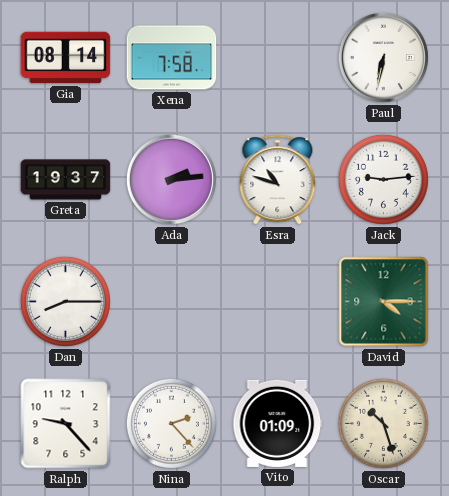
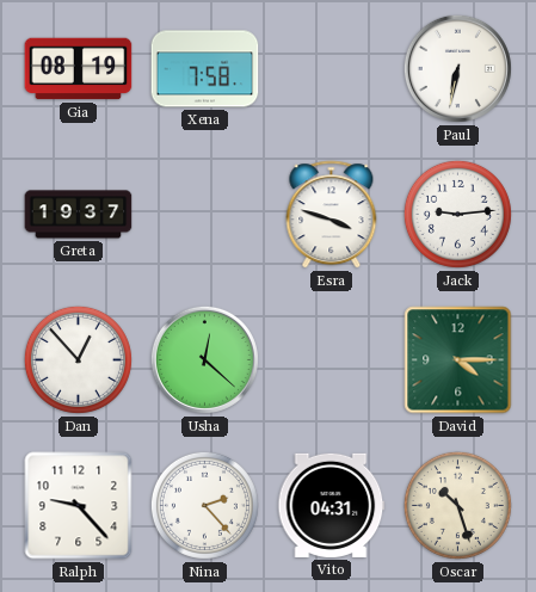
Gia: 08:14 -> 08:19
Ada: 2:14 -> none
Esra: 10:48 -> 3:48
Dan: 8:15 -> 12:53
Usha: none -> 12:22
Vito: 01:09 -> 04:31
